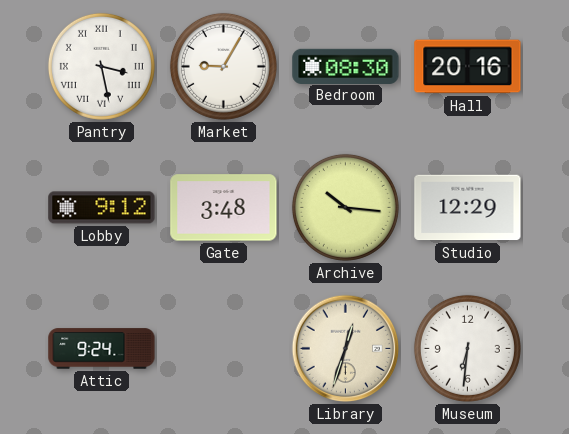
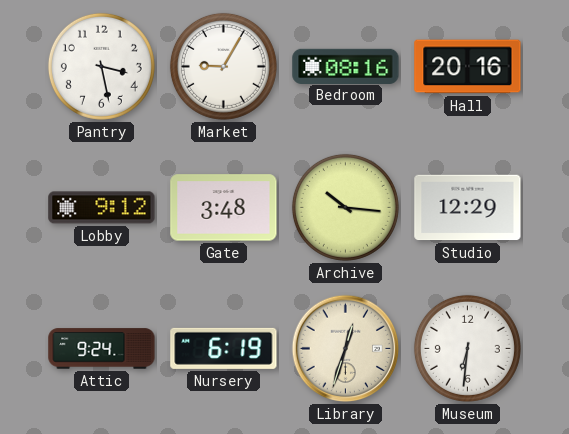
Pantry numerals: Roman -> Arabic
Bedroom: 08:30 -> 08:16
Nursery: none -> 6:19
